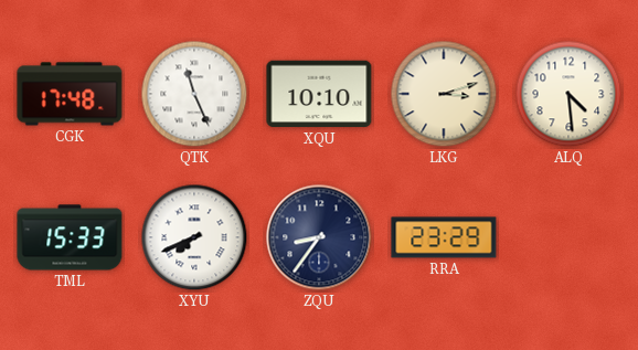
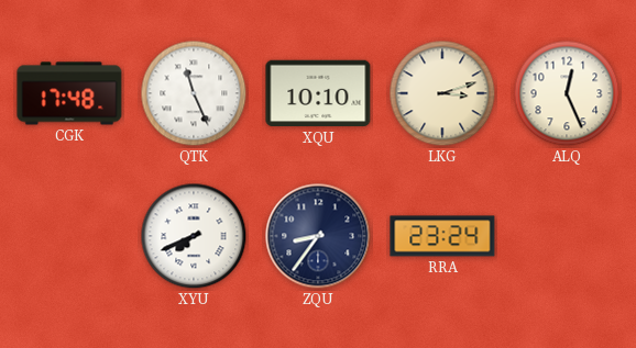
ALQ: 4:29 -> 12:26
TML: 15:33 -> none
RRA: 23:29 -> 23:24
